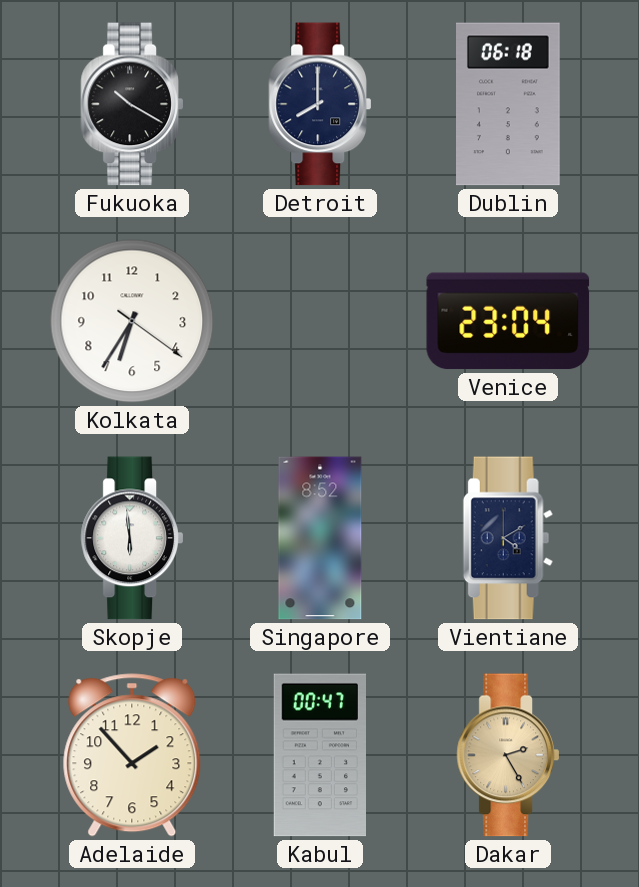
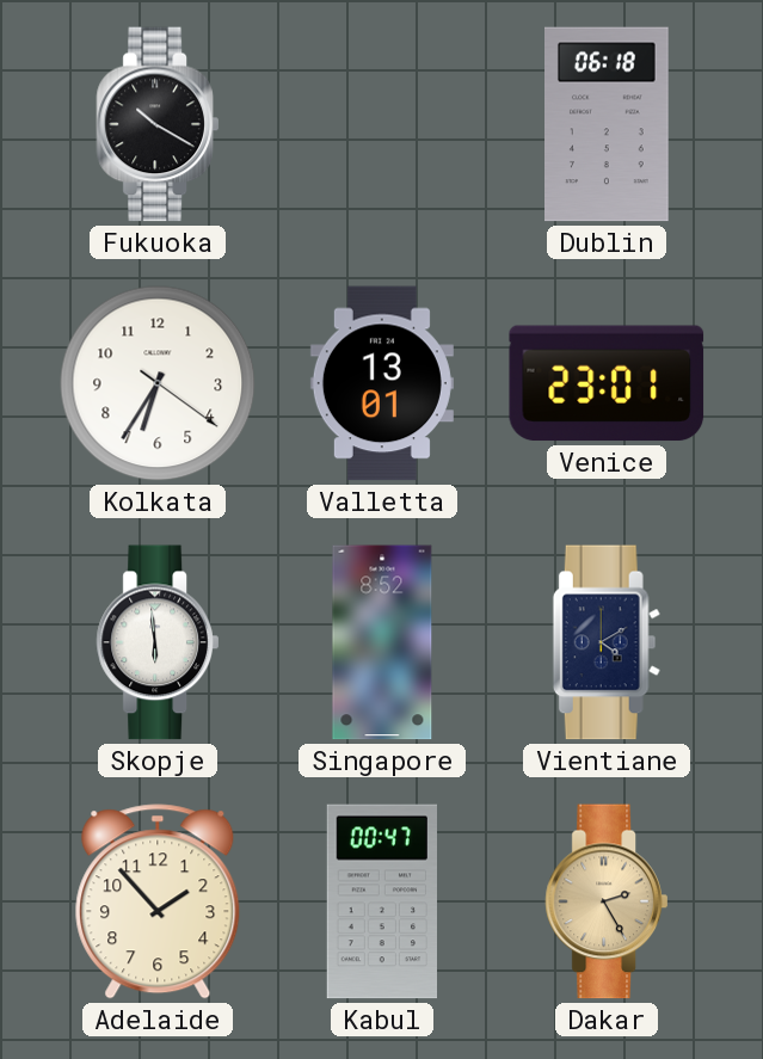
Detroit: 8:00 -> none
Valletta: none -> 13:01
Venice: 23:04 -> 23:01
